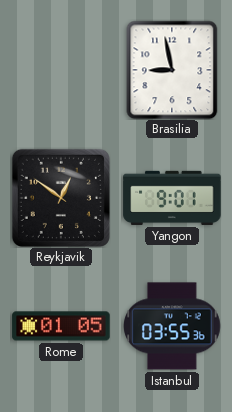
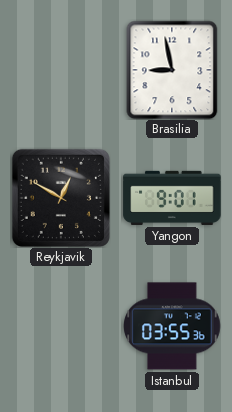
Reykjavik: 12:51 -> 12:50
Rome: 01:05 -> none
